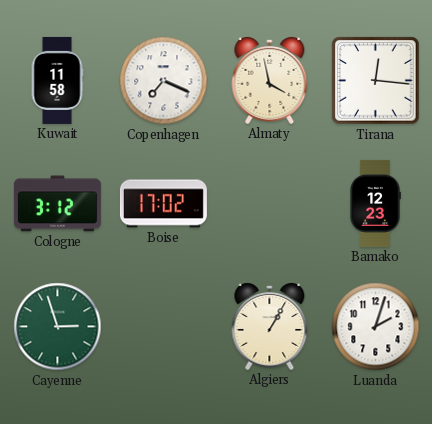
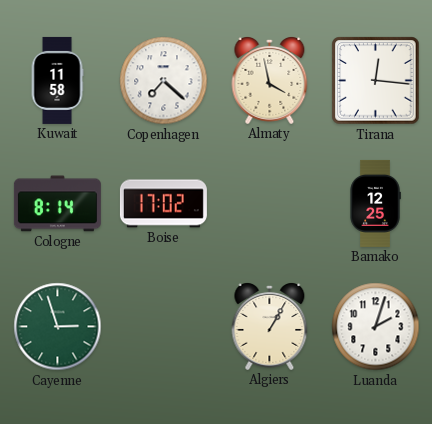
Copenhagen: 7:19 -> 7:22
Cologne: 3:12 -> 8:14
Bamako: 12:23 -> 12:25
